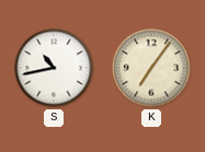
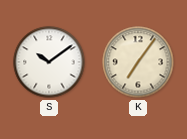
S: 10:43 -> 10:09
